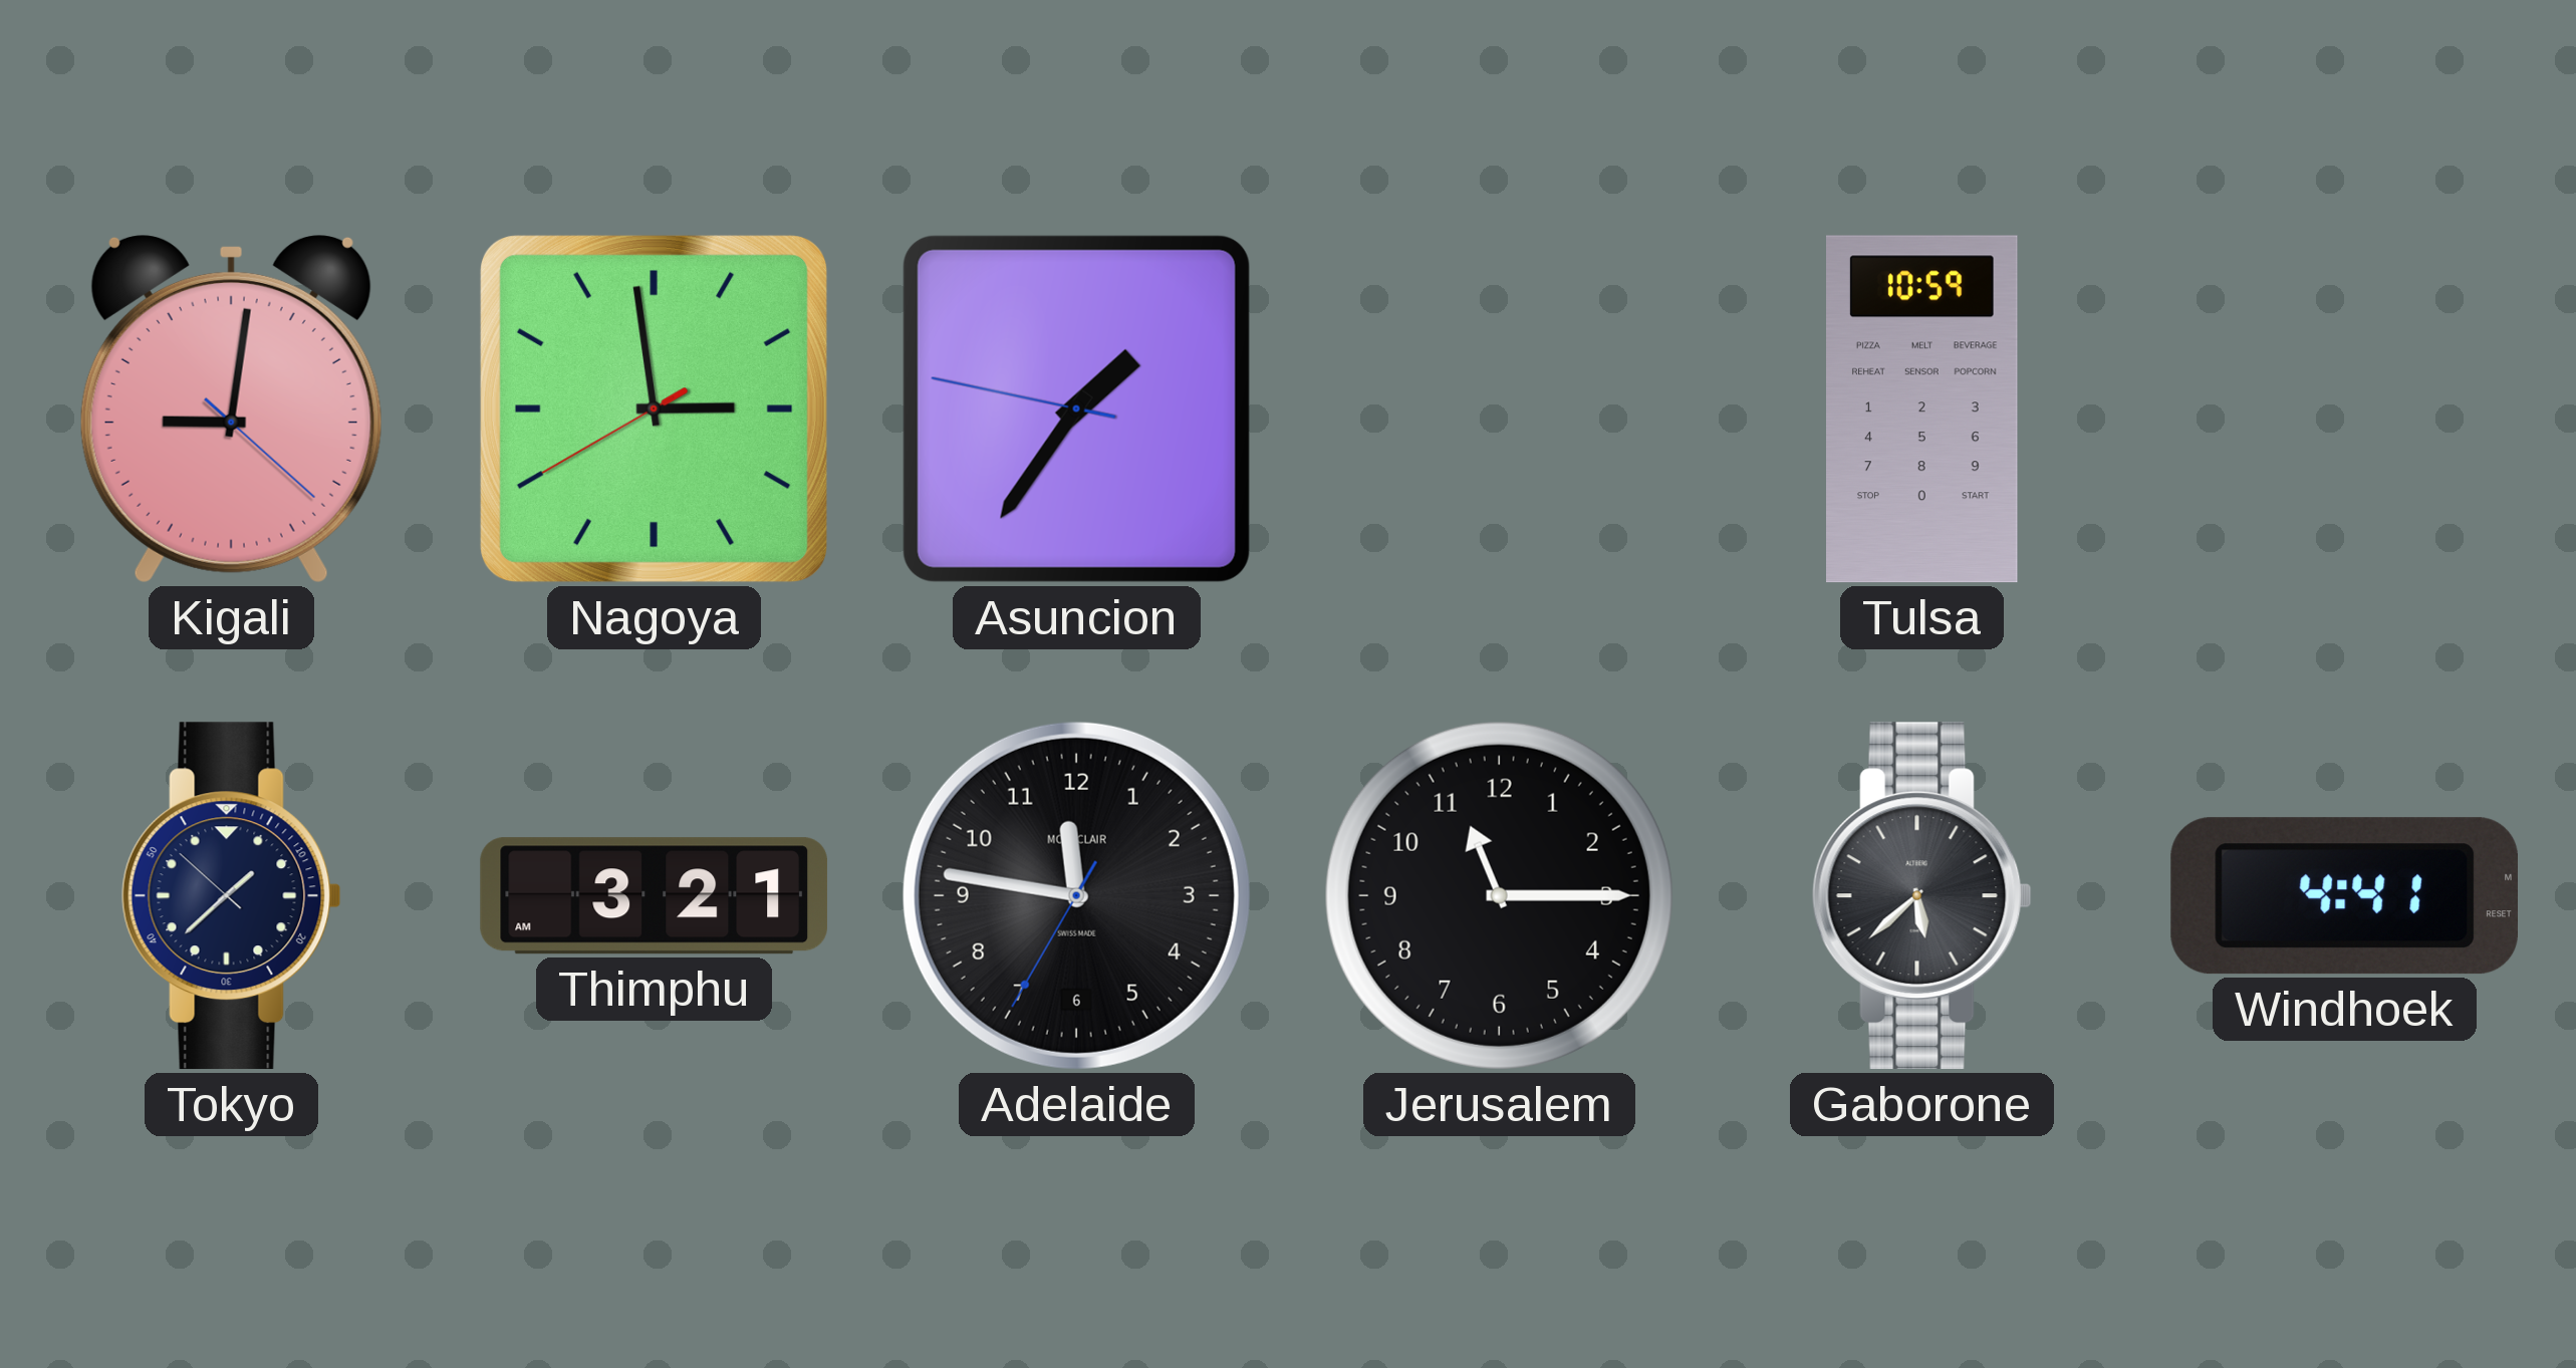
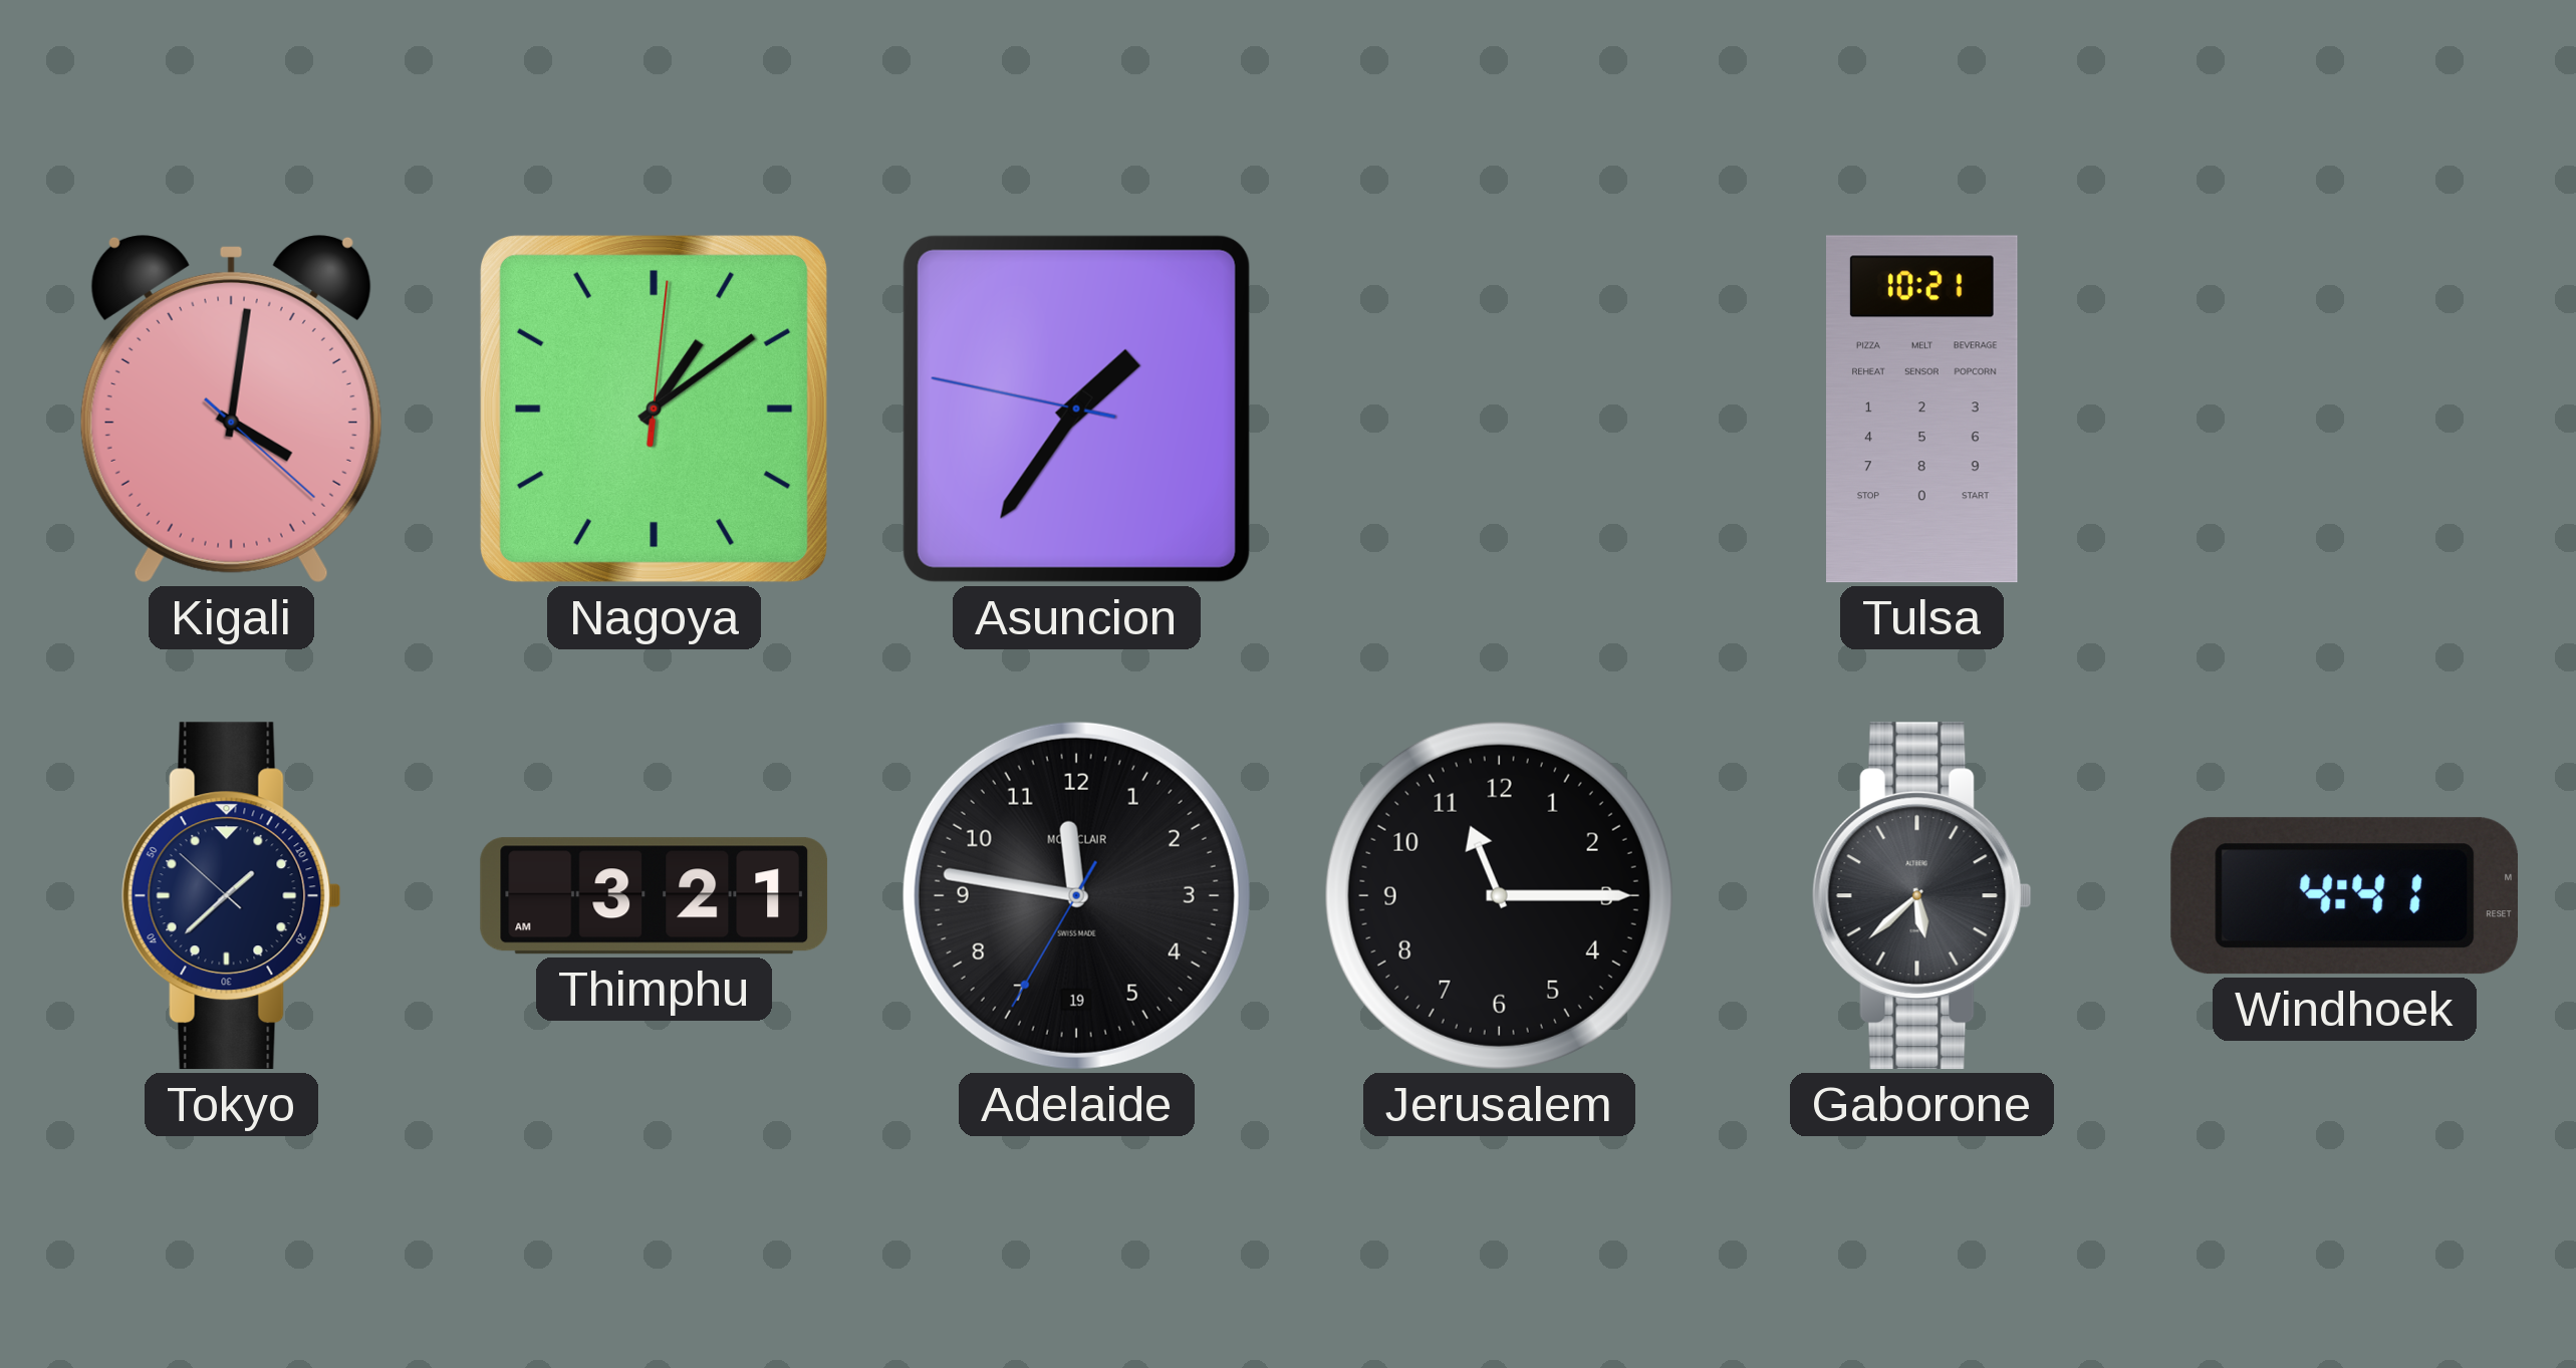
Kigali: 9:01 -> 4:01
Nagoya: 2:58 -> 1:09
Tulsa: 10:59 -> 10:21
Adelaide date: 6 -> 19
